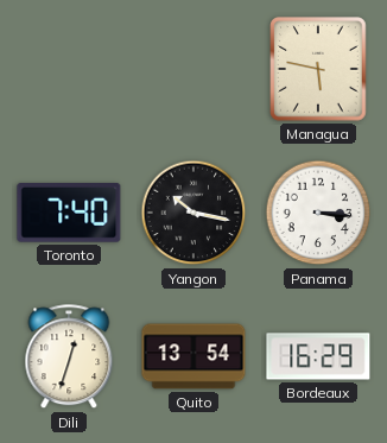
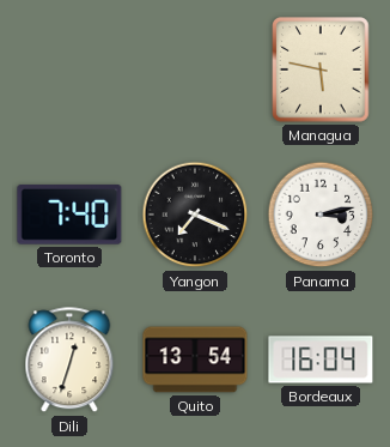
Yangon: 10:17 -> 7:19
Panama: 3:16 -> 3:13
Bordeaux: 16:29 -> 16:04
